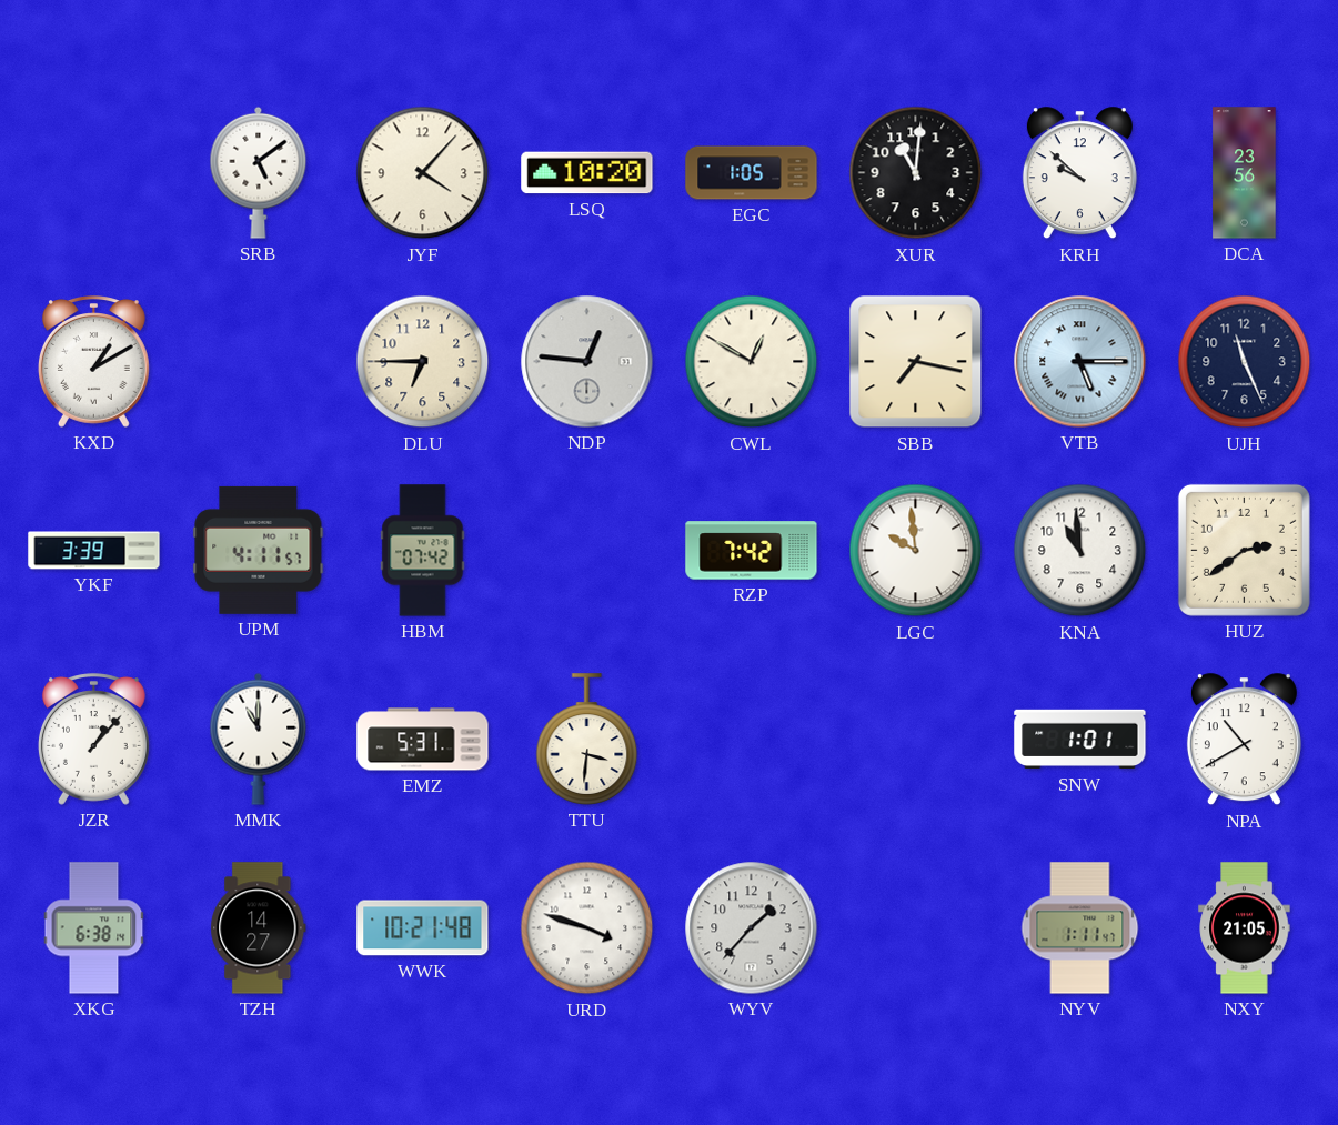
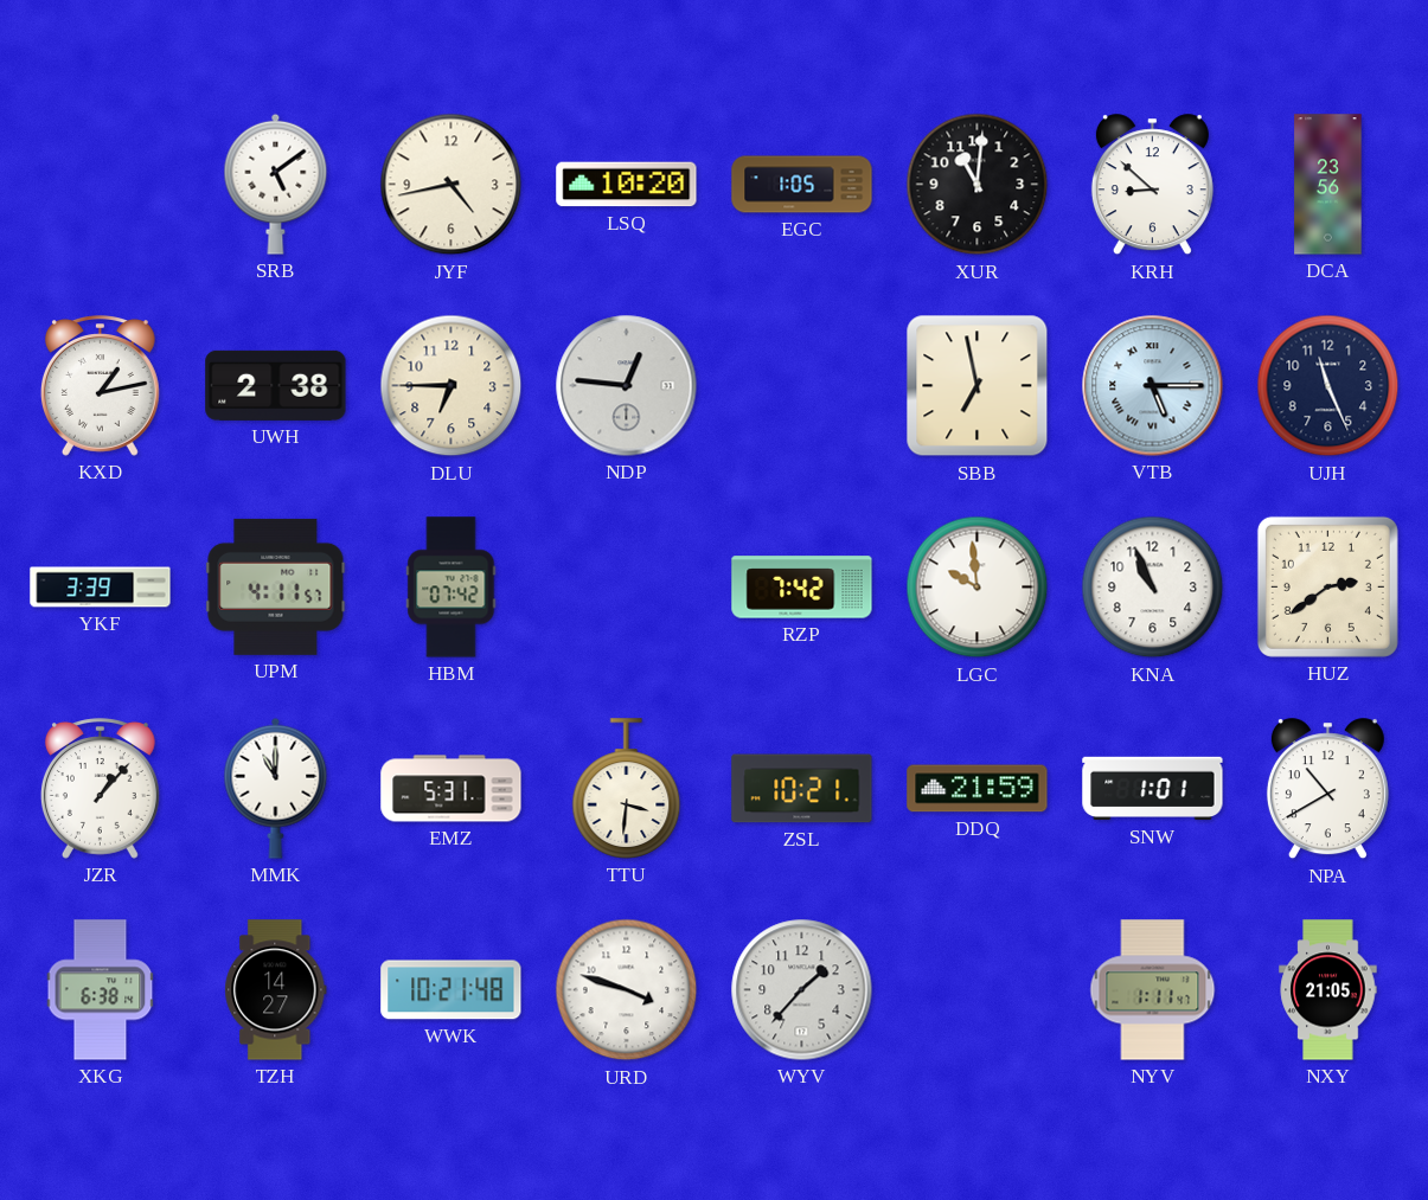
JYF: 4:07 -> 4:43
KRH: 9:52 -> 8:52
KXD: 1:10 -> 1:13
UWH: none -> 2:38
CWL: 12:50 -> none
SBB: 7:17 -> 6:58
KNA: 10:59 -> 10:56
ZSL: none -> 10:21
DDQ: none -> 21:59
